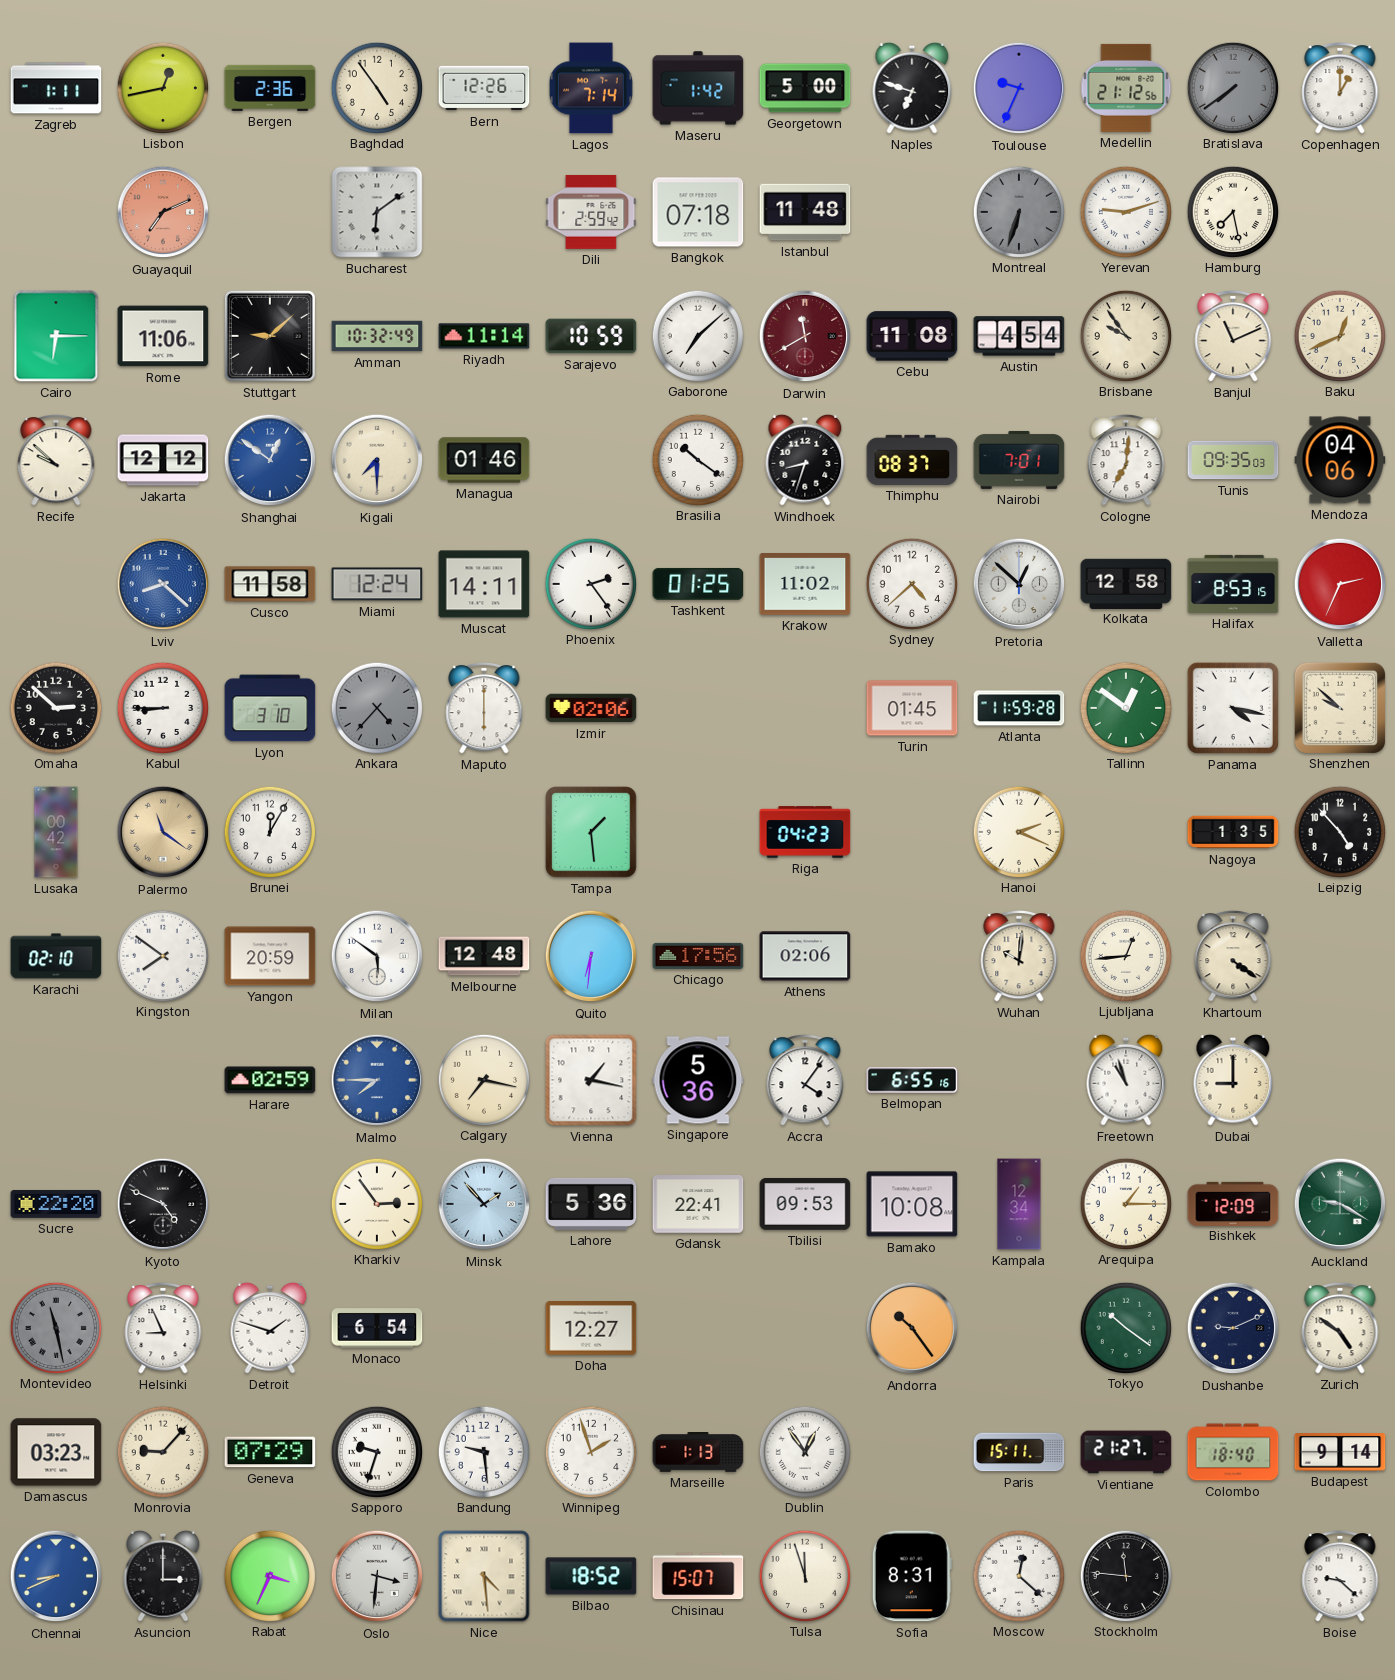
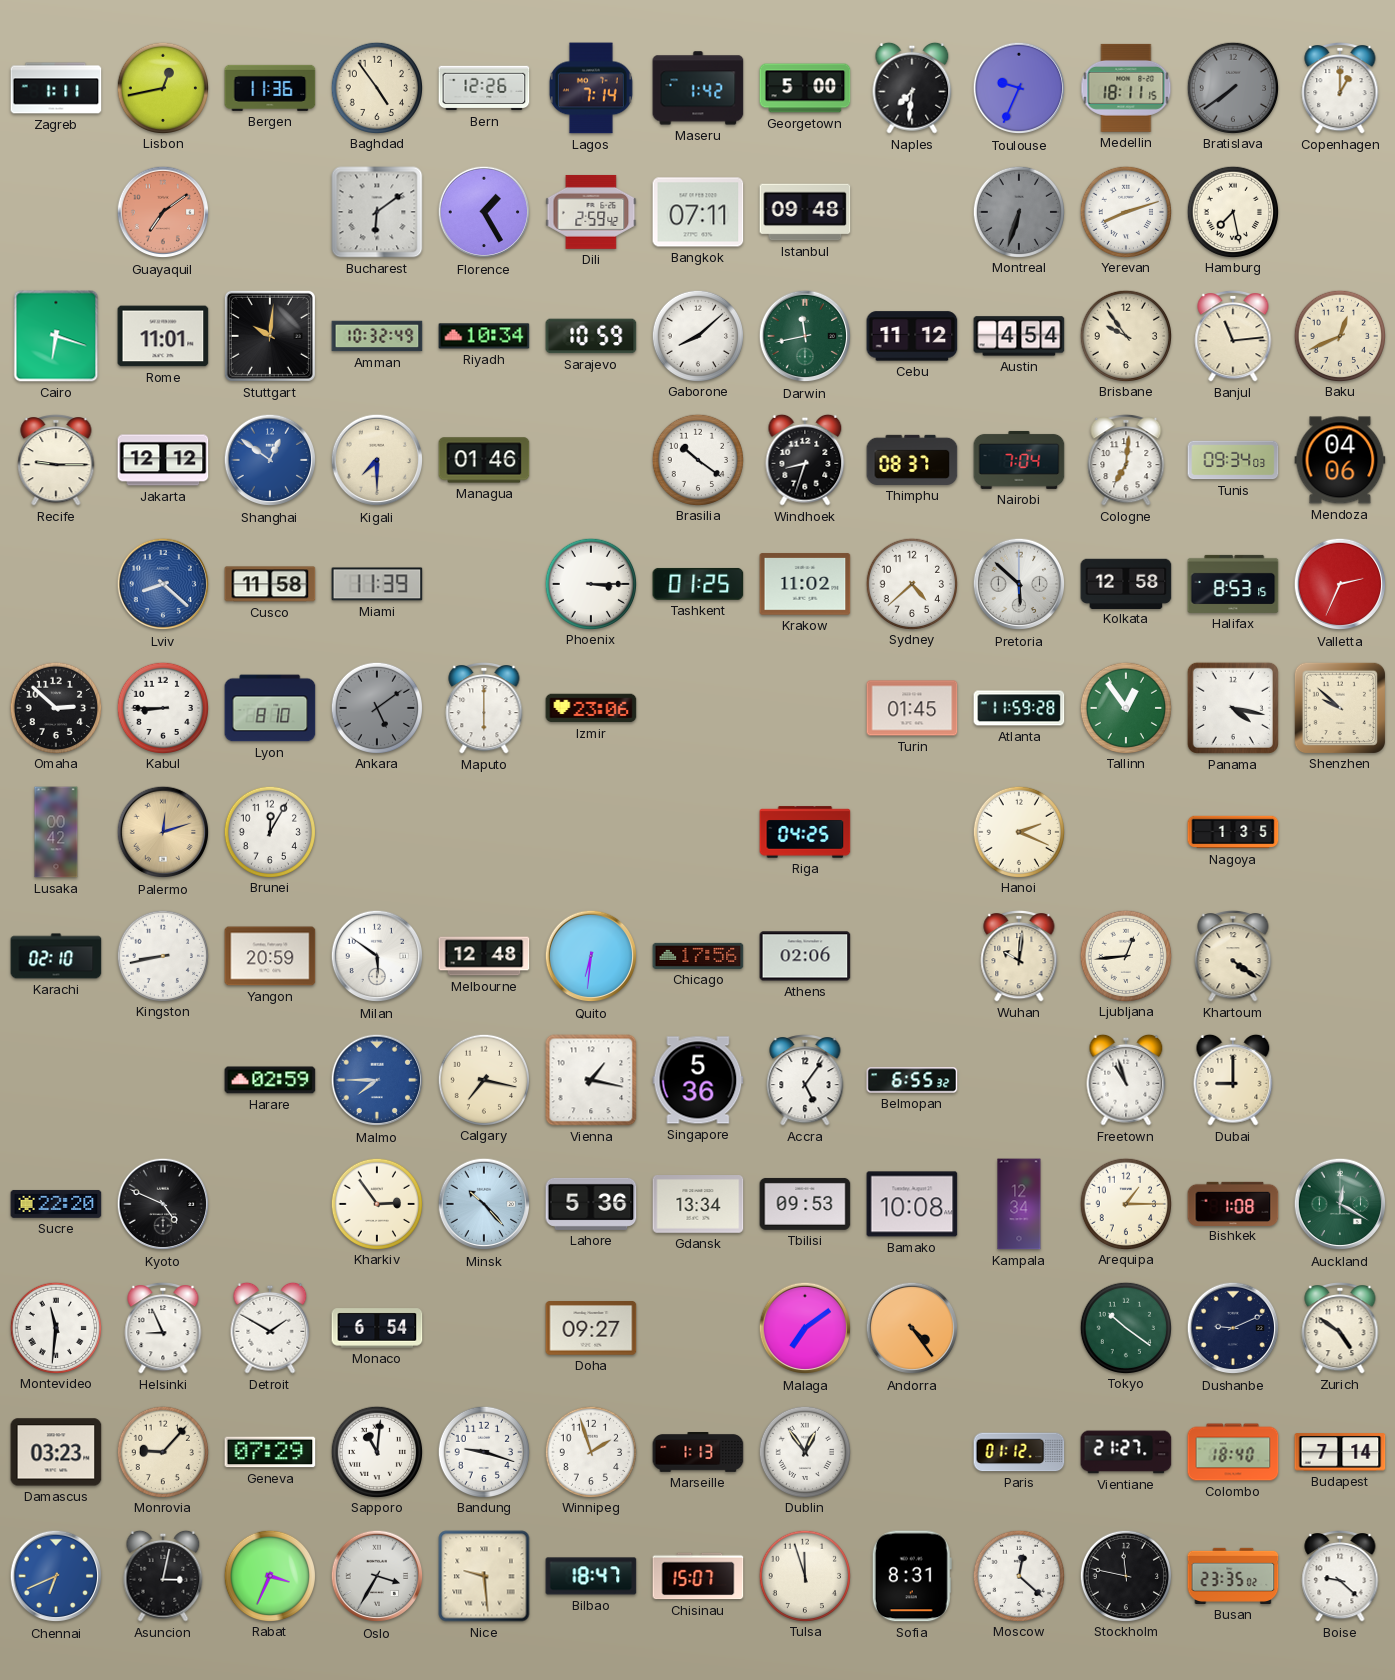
Bergen: 2:36 -> 11:36
Naples: 6:48 -> 7:31
Medellin: 21:12 -> 18:11
Guayaquil: 7:11 -> 7:09
Florence: none -> 1:25
Bangkok: 07:18 -> 07:11
Istanbul: 11:48 -> 09:48
Yerevan: 9:12 -> 8:12
Cairo: 6:15 -> 6:18
Rome: 11:06 -> 11:01
Stuttgart: 9:08 -> 10:01
Riyadh: 11:14 -> 10:34
Gaborone: 7:08 -> 8:08
Darwin: 11:40 -> 11:43
Darwin dial: burgundy -> green
Cebu: 11:08 -> 11:12
Banjul: 11:11 -> 11:14
Recife: 9:52 -> 9:15
Nairobi: 7:01 -> 7:04
Tunis: 09:35 -> 09:34
Miami: 12:24 -> 11:39
Muscat: 14:11 -> none
Phoenix: 2:24 -> 3:15
Pretoria: 12:52 -> 5:52
Lyon: 3:10 -> 8:10
Ankara: 4:37 -> 5:09
Izmir: 02:06 -> 23:06
Tallinn: 12:51 -> 12:54
Palermo: 11:21 -> 12:12
Tampa: 1:29 -> none
Riga: 04:23 -> 04:25
Leipzig: 4:53 -> none
Kingston: 7:51 -> 8:43
Accra: 4:06 -> 5:06
Belmopan: 6:55:16 -> 6:55:32
Minsk: 1:53 -> 10:23
Gdansk: 22:41 -> 13:34
Bishkek: 12:09 -> 1:08
Auckland: 9:20 -> 12:20
Montevideo: 11:28 -> 11:31
Montevideo dial: grey -> white
Detroit: 1:48 -> 1:50
Doha: 12:27 -> 09:27
Malaga: none -> 7:09
Andorra: 10:24 -> 4:24
Sapporo: 9:33 -> 11:01
Bandung: 9:29 -> 9:18
Paris: 15:11 -> 01:12
Budapest: 9:14 -> 7:14
Chennai: 8:41 -> 6:41
Asuncion: 3:00 -> 3:02
Oslo: 3:31 -> 3:35
Nice: 4:29 -> 9:29
Bilbao: 18:52 -> 18:47
Stockholm: 11:46 -> 11:47
Busan: none -> 23:35
